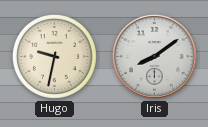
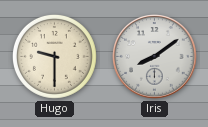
Hugo: 9:32 -> 9:30
